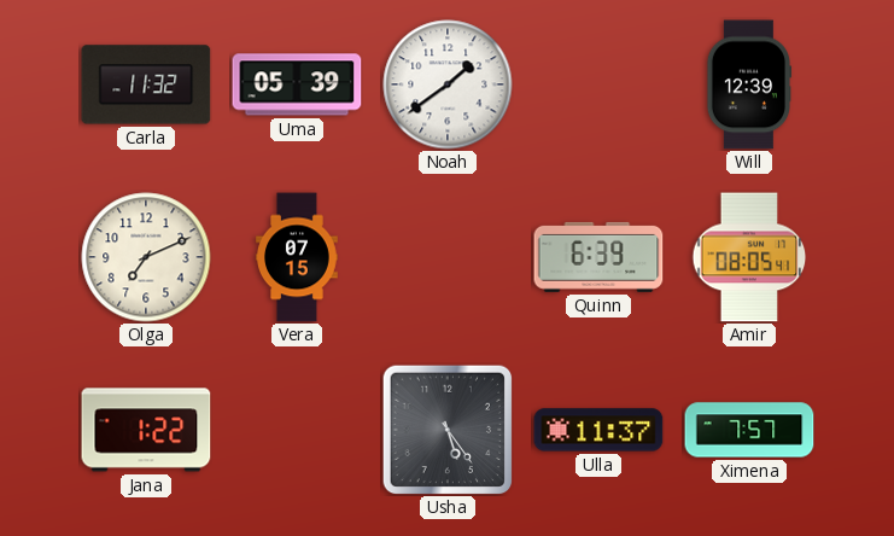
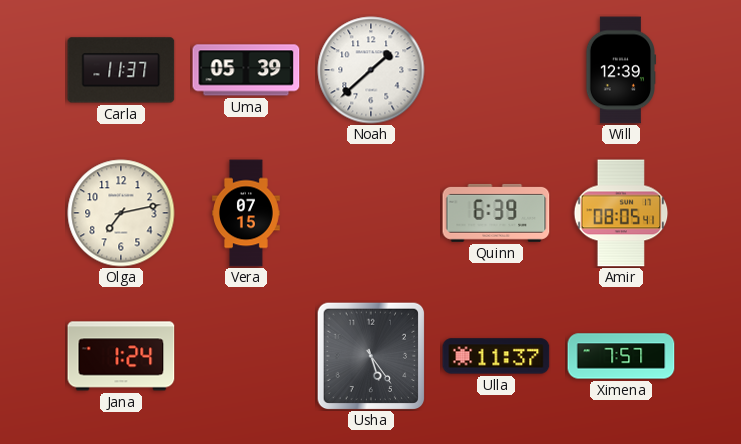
Carla: 11:32 -> 11:37
Noah: 1:39 -> 1:38
Olga: 7:11 -> 7:13
Jana: 1:22 -> 1:24
